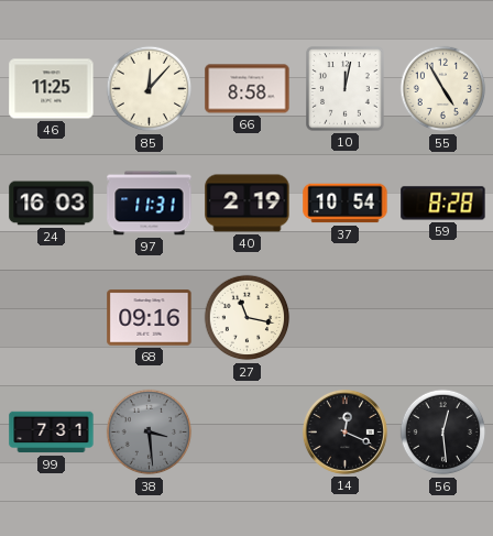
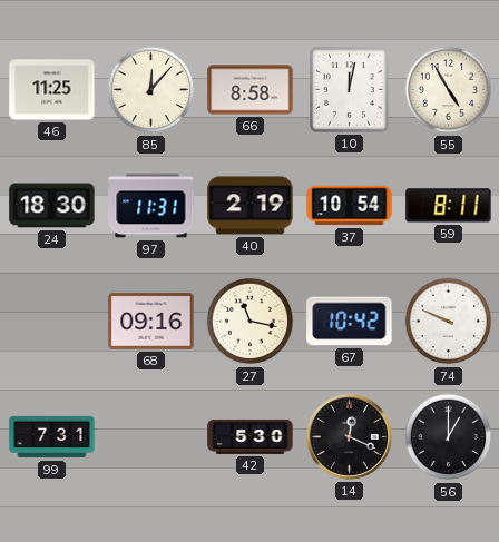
24: 16:03 -> 18:30
59: 8:28 -> 8:11
67: none -> 10:42
74: none -> 9:49
38: 3:29 -> none
42: none -> 5:30
56: 12:29 -> 1:00
